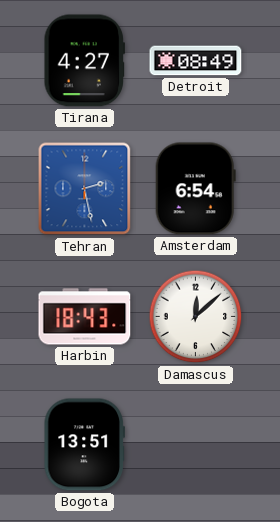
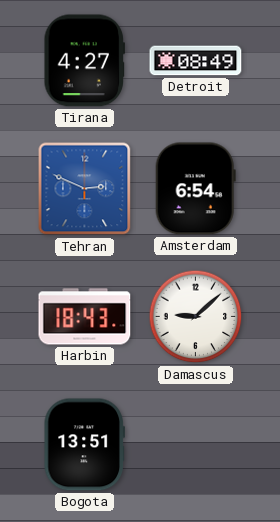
Tehran: 2:28 -> 2:49
Damascus: 12:08 -> 9:08
